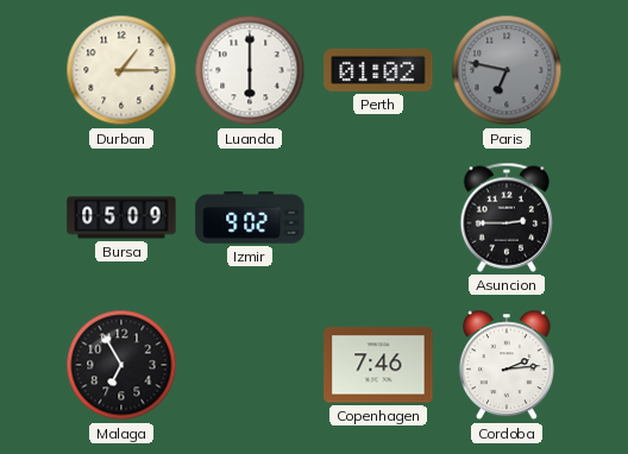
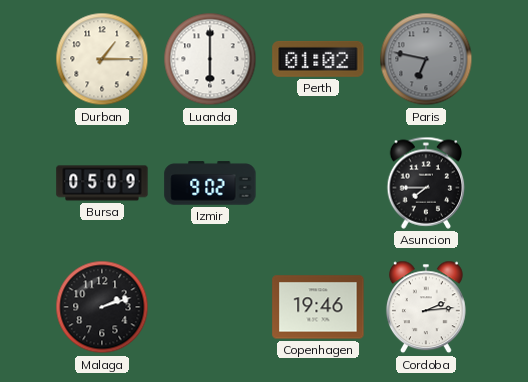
Asuncion: 2:45 -> 7:45
Malaga: 6:55 -> 2:12
Copenhagen: 7:46 -> 19:46
